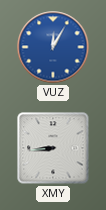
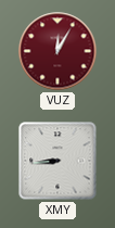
VUZ dial: blue -> burgundy
